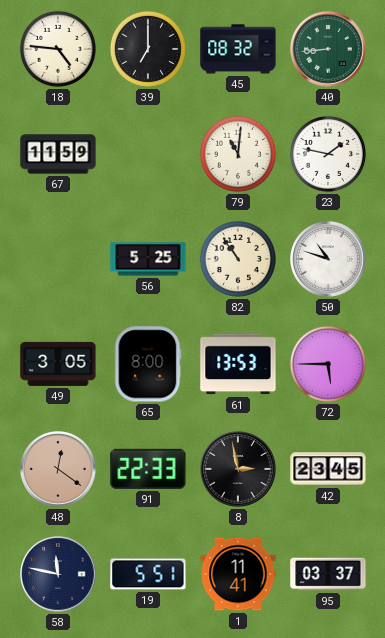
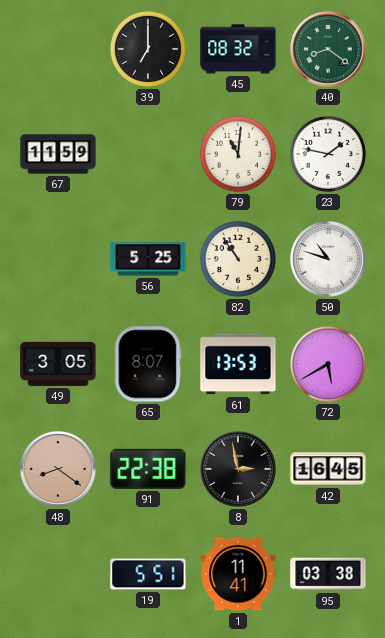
18: 4:46 -> none
40: 8:44 -> 8:21
65: 8:00 -> 8:07
72: 5:45 -> 5:40
48: 12:21 -> 8:21
91: 22:33 -> 22:38
42: 23:45 -> 16:45
58: 11:47 -> none
95: 03:37 -> 03:38
